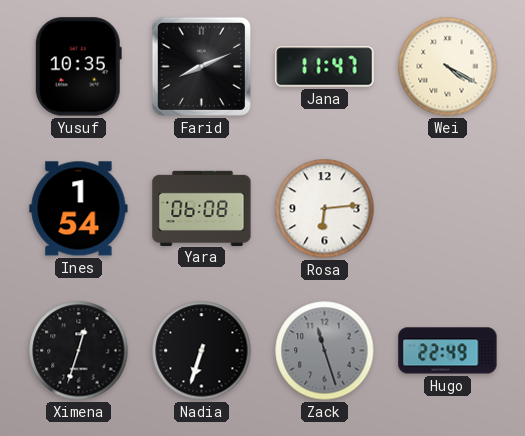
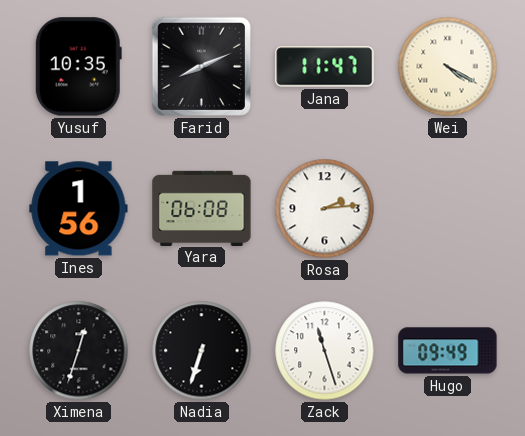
Ines: 1:54 -> 1:56
Rosa: 6:14 -> 2:14
Zack dial: grey -> white
Hugo: 22:49 -> 09:49
